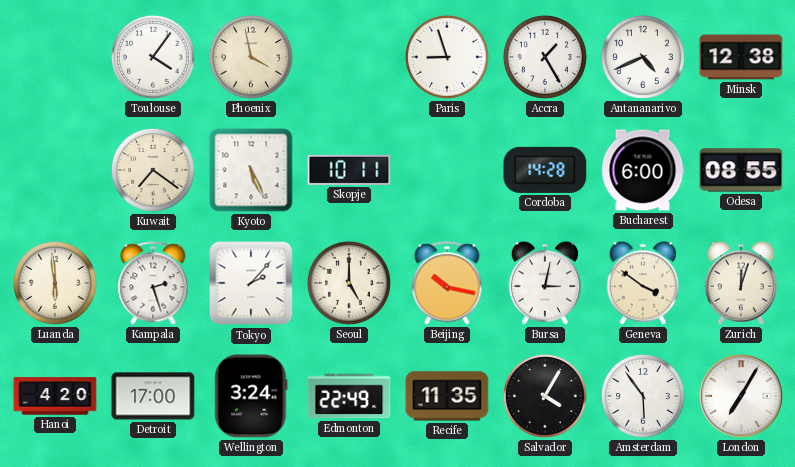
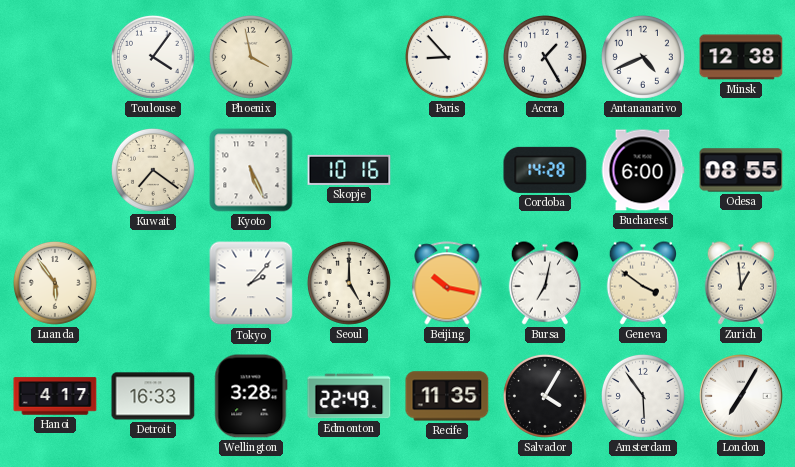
Paris: 8:57 -> 8:53
Skopje: 10:11 -> 10:16
Luanda: 5:59 -> 5:54
Kampala: 2:27 -> none
Bursa: 3:02 -> 7:02
Zurich: 12:03 -> 12:59
Hanoi: 4:20 -> 4:17
Detroit: 17:00 -> 16:33
Wellington: 3:24 -> 3:28
